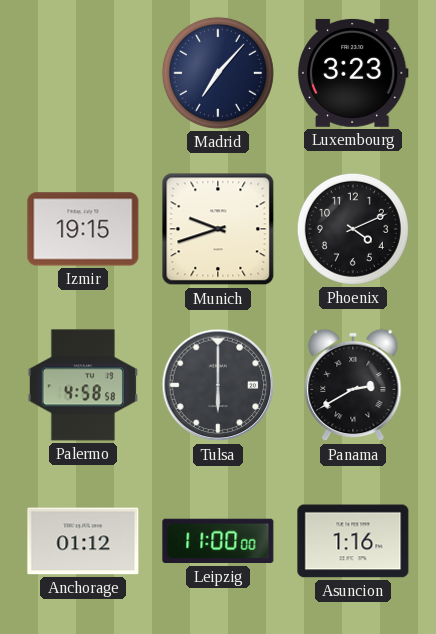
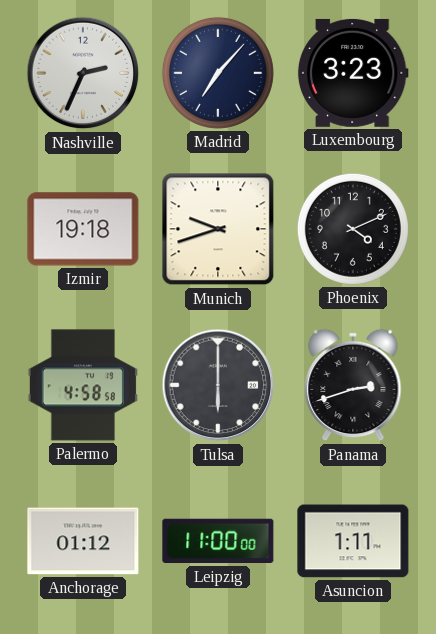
Nashville: none -> 2:34
Izmir: 19:15 -> 19:18
Panama: 2:40 -> 2:42
Asuncion: 1:16 -> 1:11
